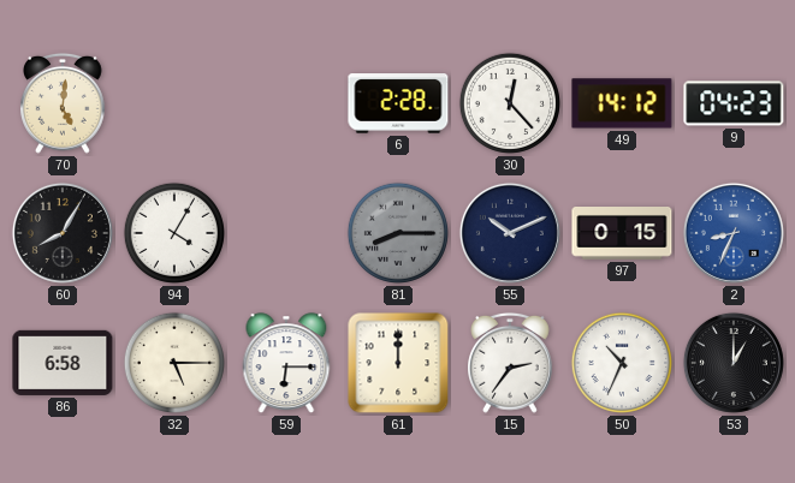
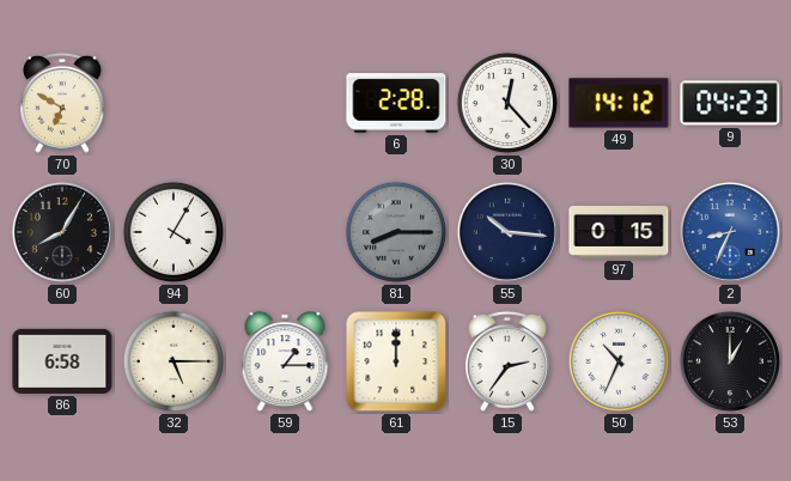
70: 5:01 -> 6:50
55: 10:11 -> 10:16
59: 6:15 -> 1:15
